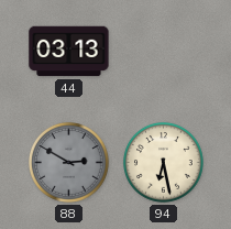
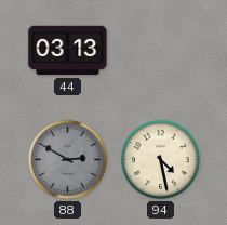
94: 6:28 -> 4:28
